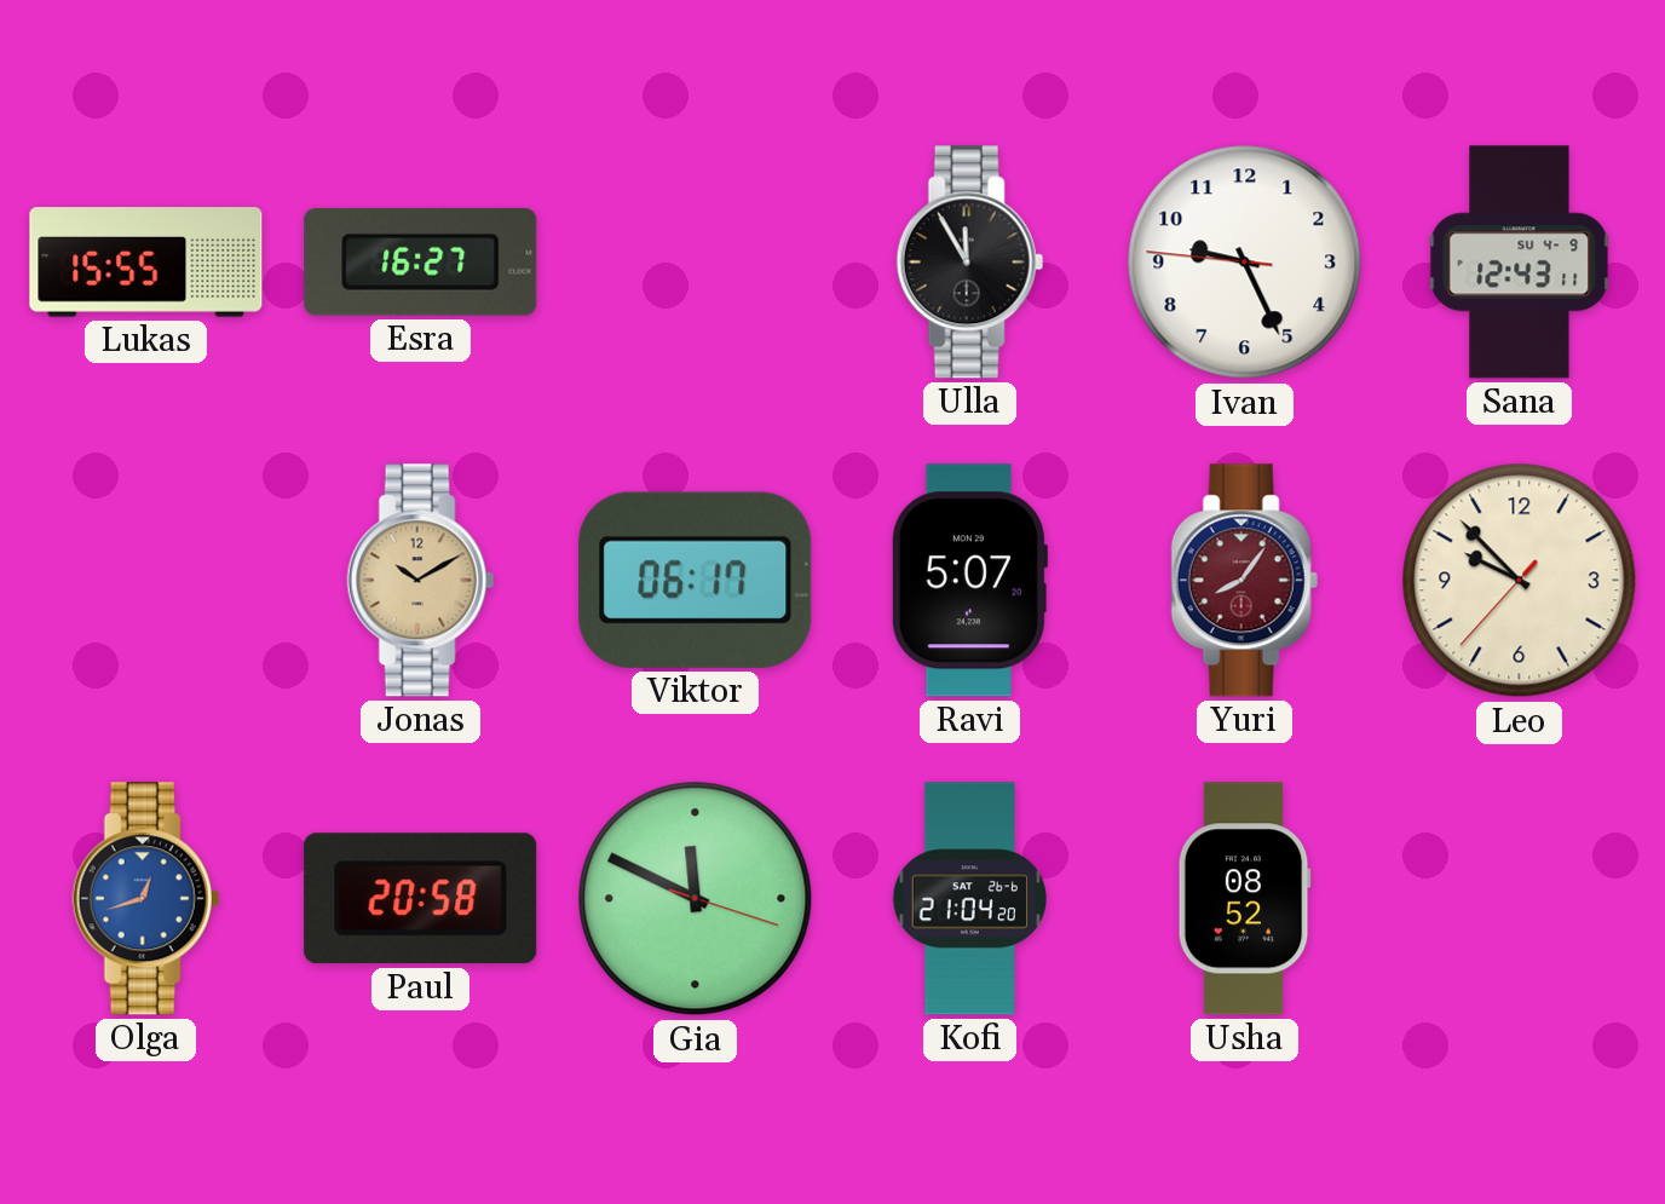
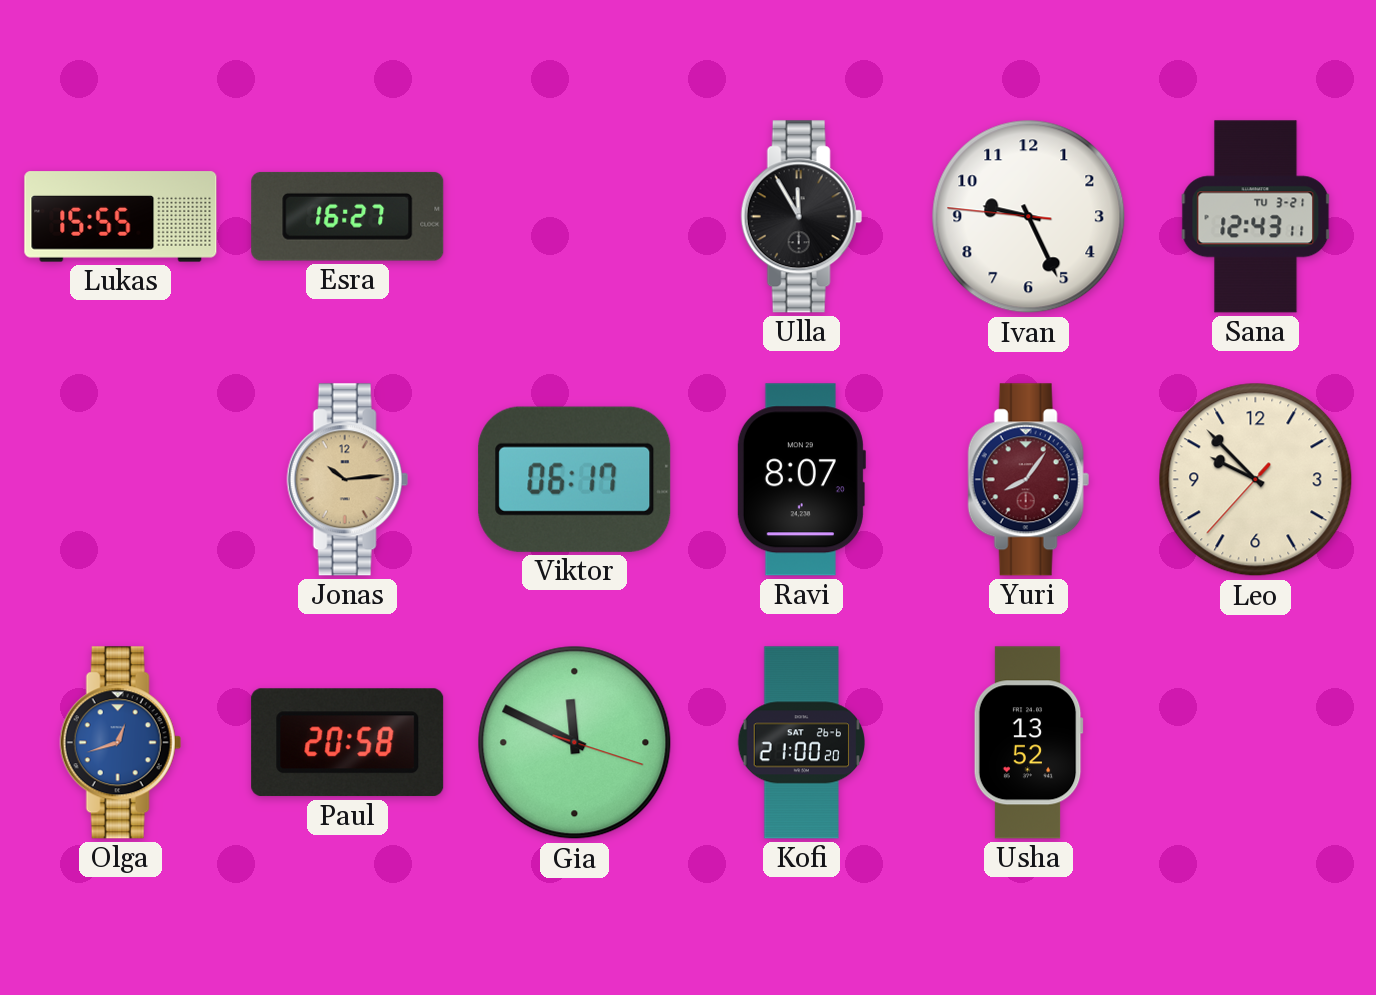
Sana date: SU 4-9 -> TU 3-21
Jonas: 10:10 -> 10:14
Ravi: 5:07 -> 8:07
Kofi: 21:04 -> 21:00
Usha: 08:52 -> 13:52
